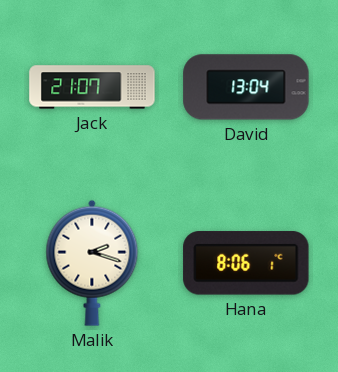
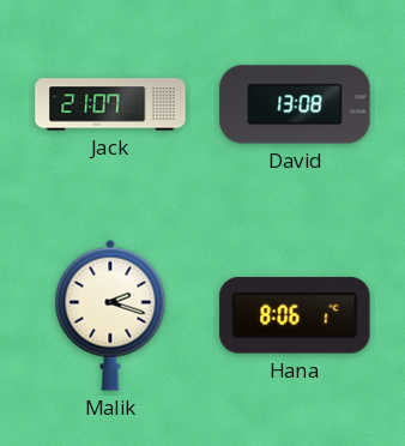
David: 13:04 -> 13:08
